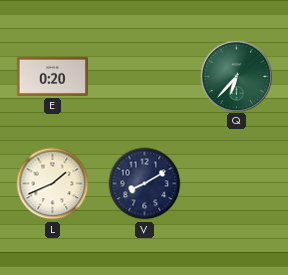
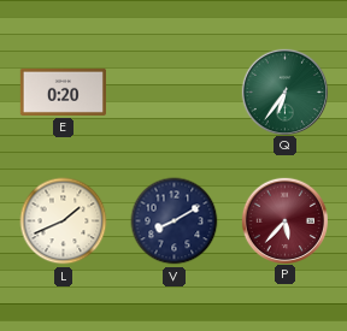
Q: 6:37 -> 6:36
P: none -> 5:37
